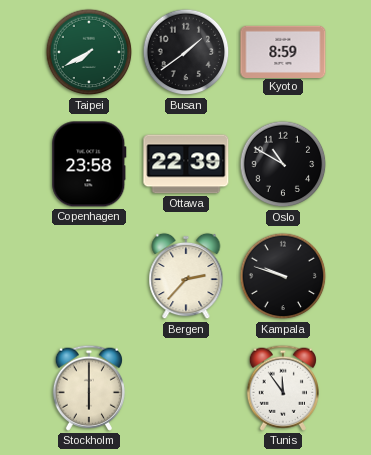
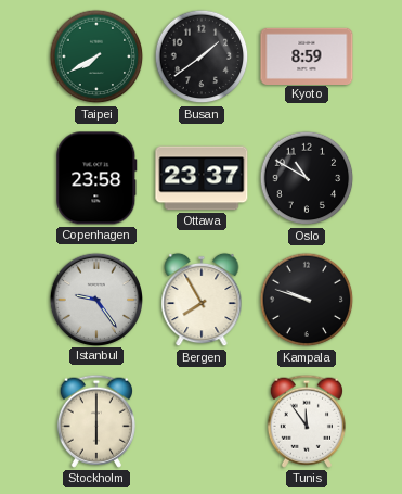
Ottawa: 22:39 -> 23:37
Istanbul: none -> 9:24
Bergen: 2:37 -> 7:55
